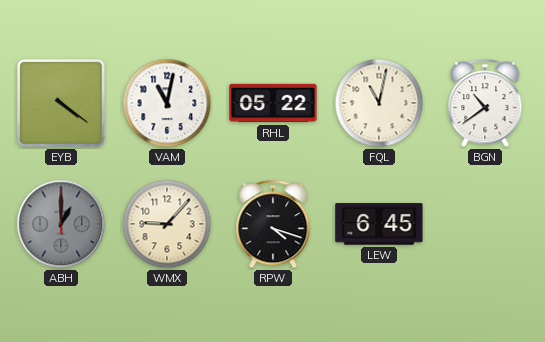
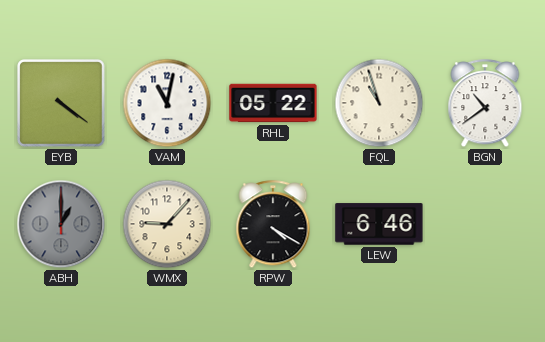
FQL: 11:02 -> 10:57
RPW: 4:18 -> 4:20
LEW: 6:45 -> 6:46
